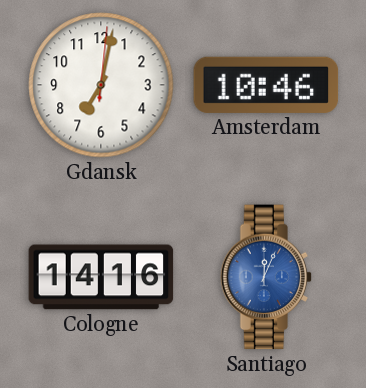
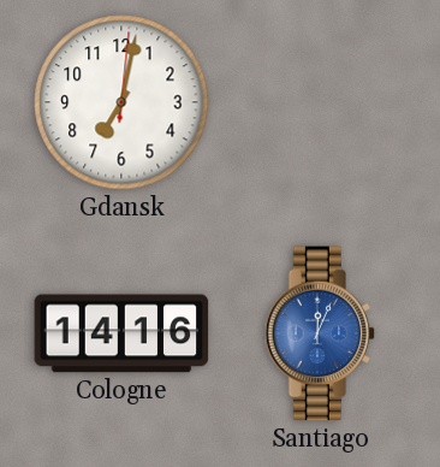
Amsterdam: 10:46 -> none
